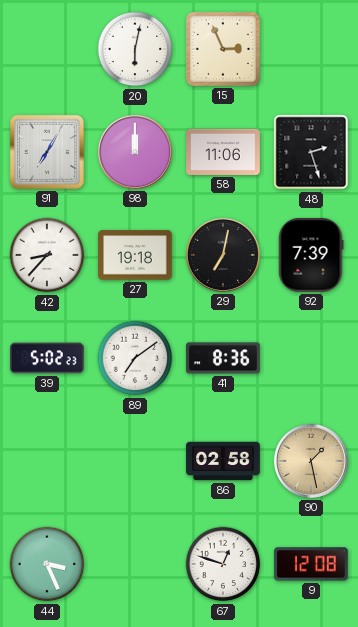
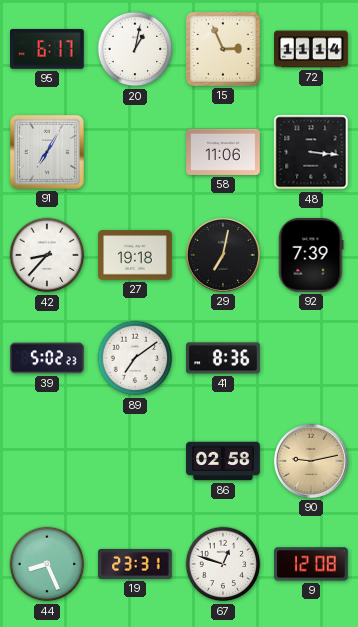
95: none -> 6:17
20: 6:02 -> 1:02
72: none -> 11:14
98: 12:00 -> none
48: 2:27 -> 3:16
90: 1:28 -> 9:13
44: 3:26 -> 8:26
19: none -> 23:31
